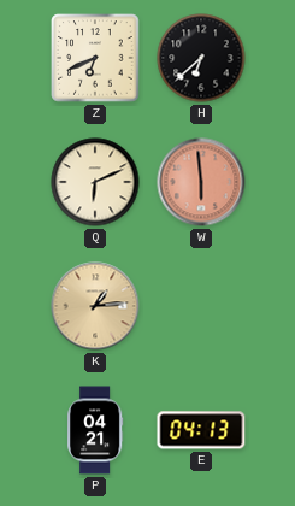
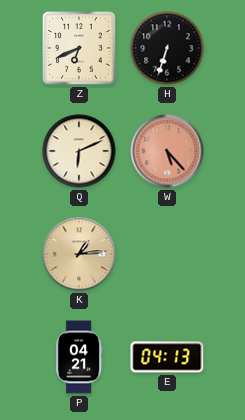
H: 6:38 -> 6:33
W: 5:59 -> 5:23
